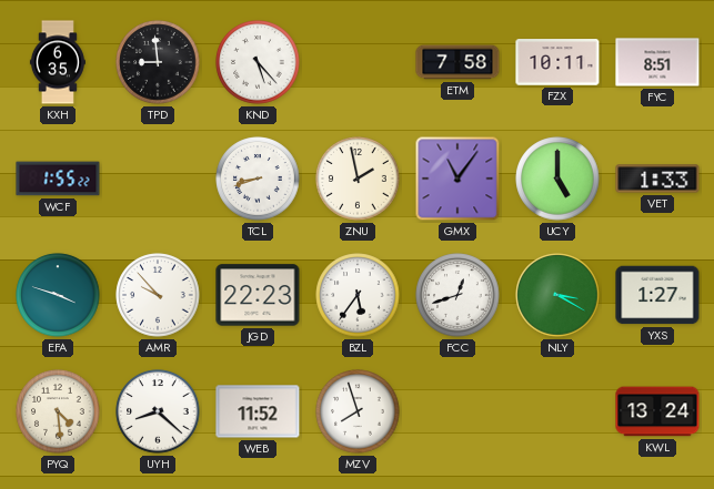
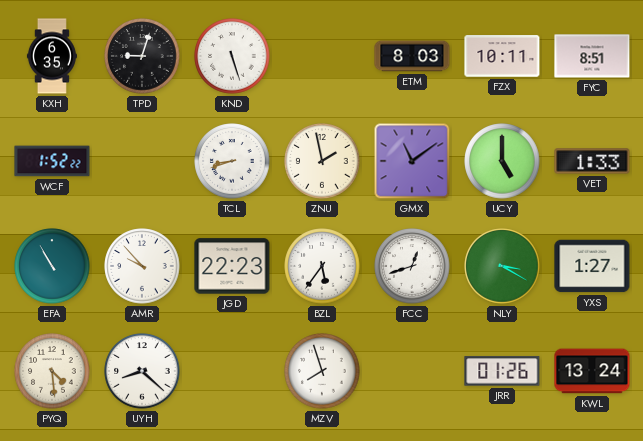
TPD: 8:59 -> 9:03
KND: 5:23 -> 5:27
ETM: 7:58 -> 8:03
WCF: 1:55 -> 1:52
GMX: 11:06 -> 11:09
EFA: 3:48 -> 10:55
WEB: 11:52 -> none
JRR: none -> 01:26
